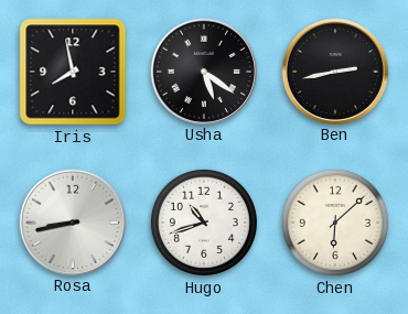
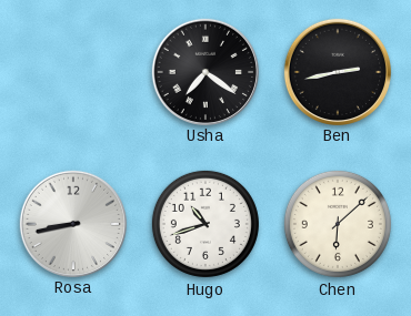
Iris: 7:58 -> none
Usha: 5:21 -> 7:21
